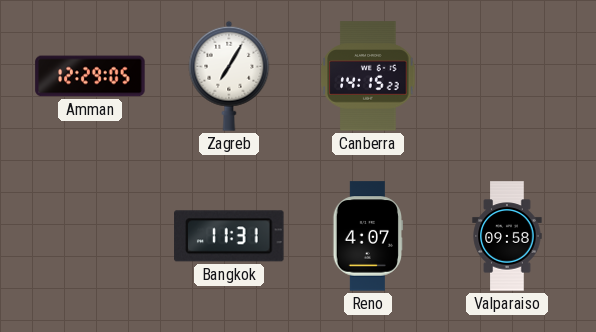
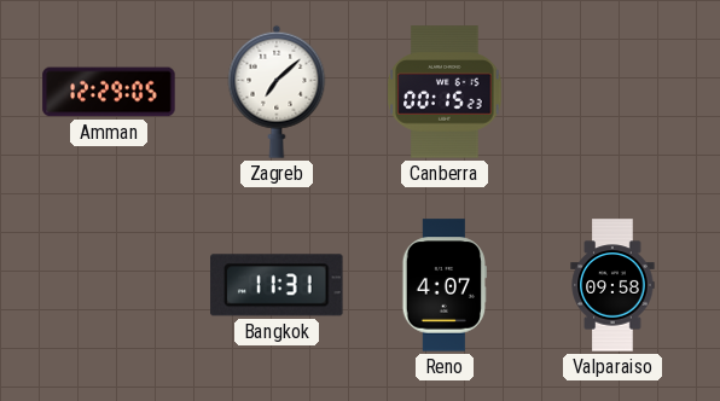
Zagreb: 7:05 -> 7:08
Canberra: 14:15 -> 00:15
